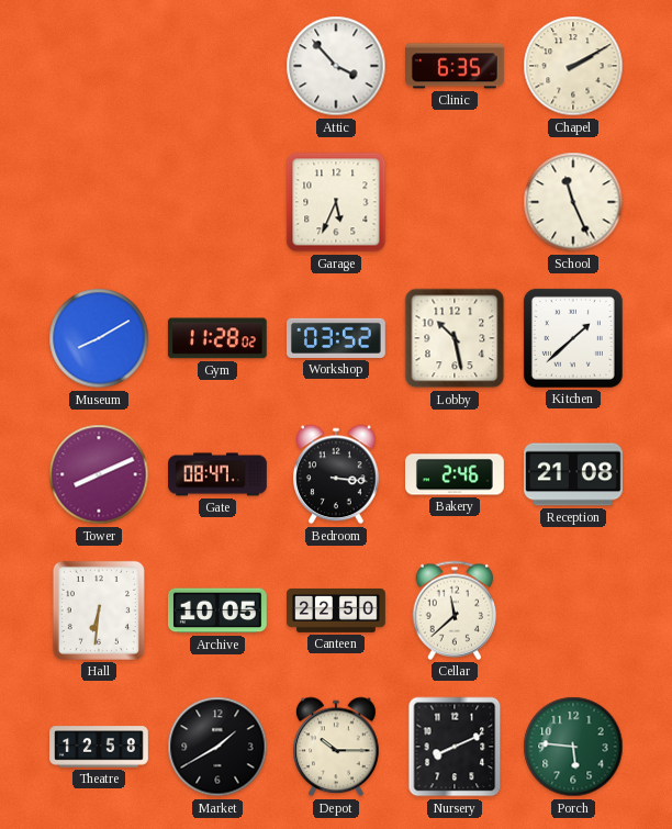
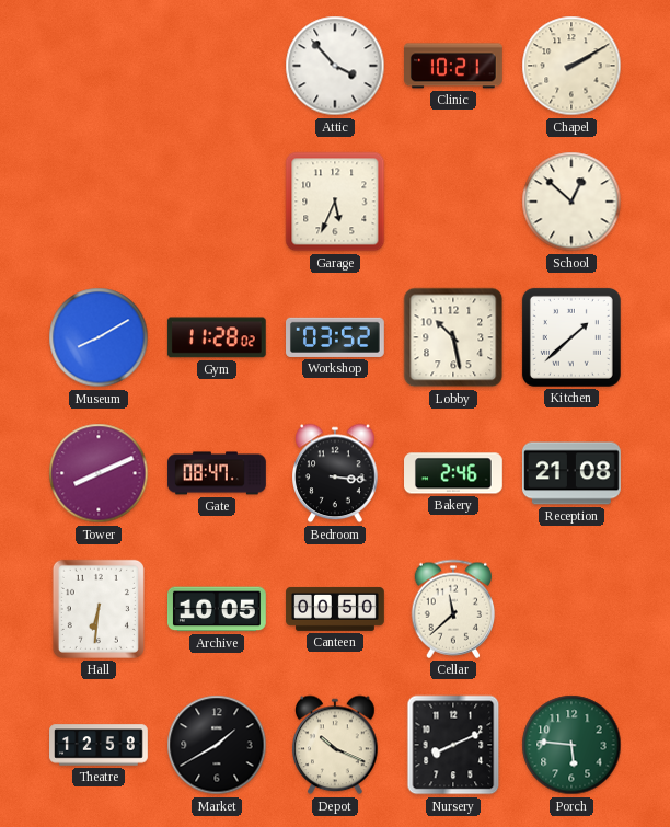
Clinic: 6:35 -> 10:21
School: 11:26 -> 12:52
Canteen: 22:50 -> 00:50
Depot: 10:15 -> 10:19
